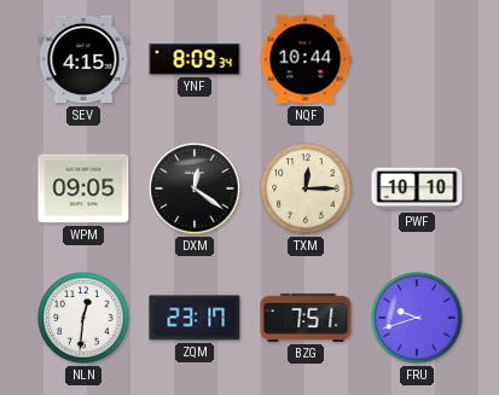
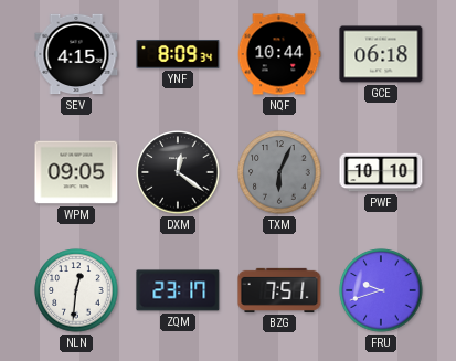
GCE: none -> 06:18
TXM: 12:15 -> 6:04
TXM dial: cream -> grey
